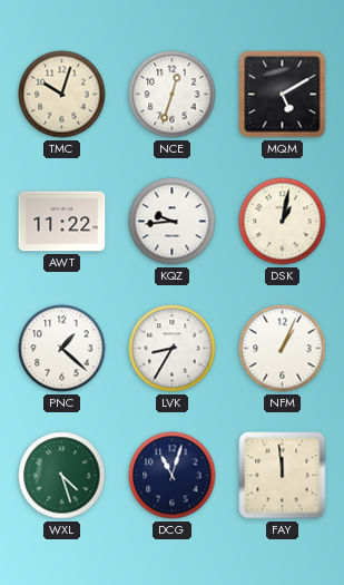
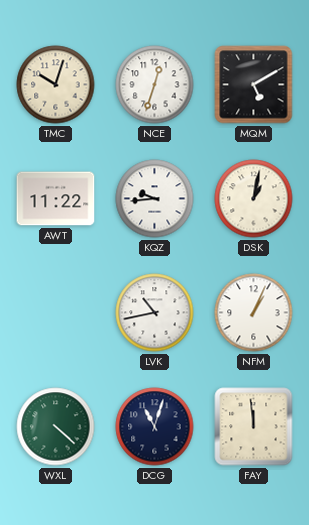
PNC: 1:22 -> none
LVK: 8:35 -> 10:43
WXL: 4:27 -> 4:22
